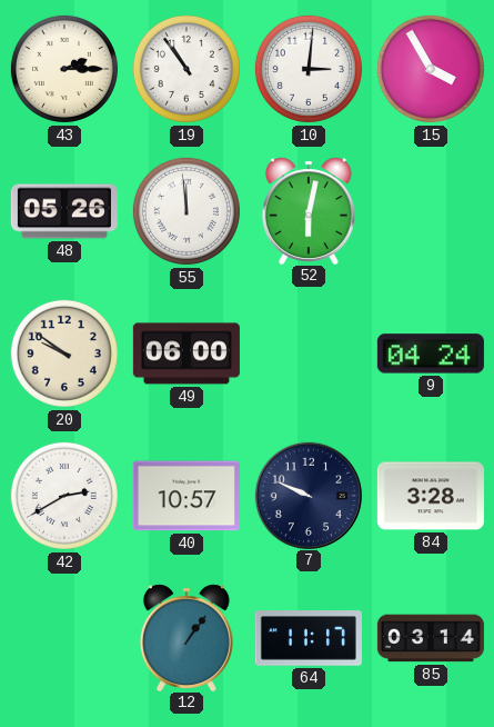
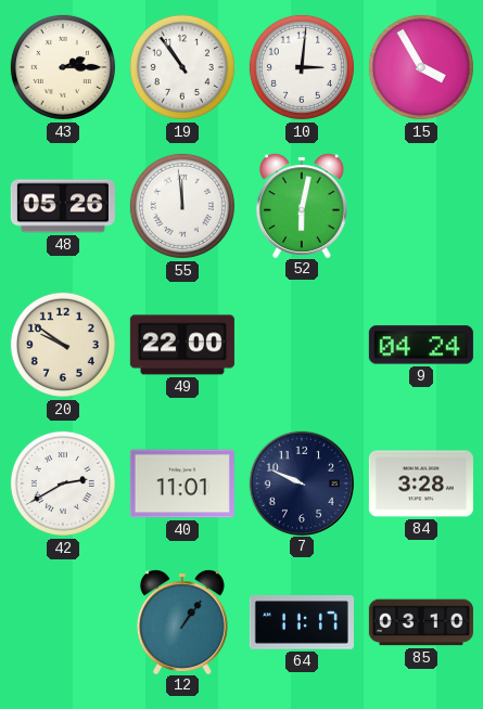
49: 06:00 -> 22:00
40: 10:57 -> 11:01
85: 03:14 -> 03:10
